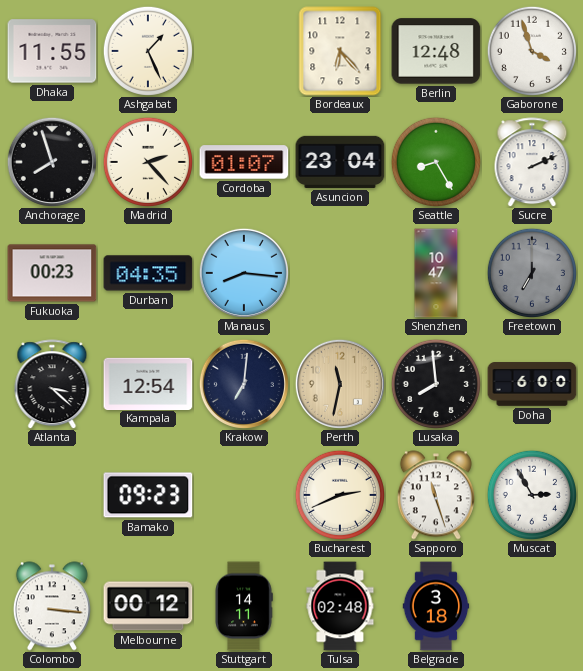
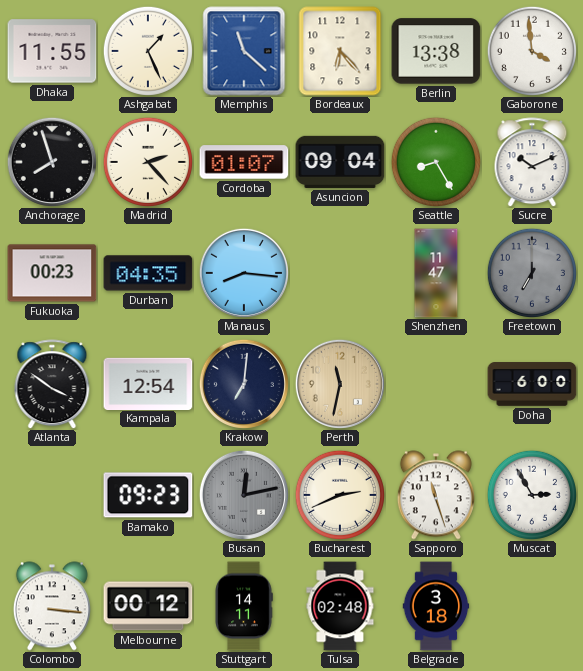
Memphis: none -> 11:22
Berlin: 12:48 -> 13:38
Gaborone: 3:57 -> 3:59
Asuncion: 23:04 -> 09:04
Sucre: 2:11 -> 10:11
Shenzhen: 10:47 -> 11:47
Atlanta: 3:22 -> 3:51
Lusaka: 7:59 -> none
Busan: none -> 12:13
